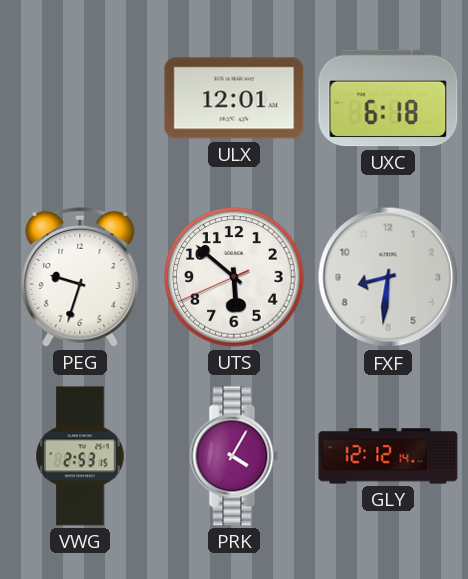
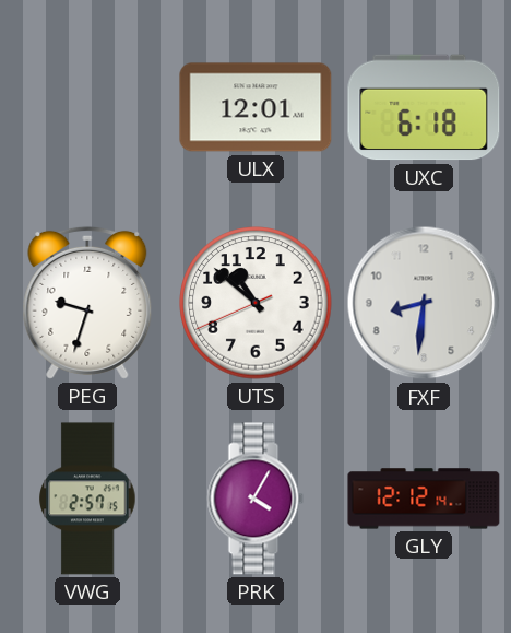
UTS: 5:51 -> 10:51
VWG: 2:53 -> 2:57
